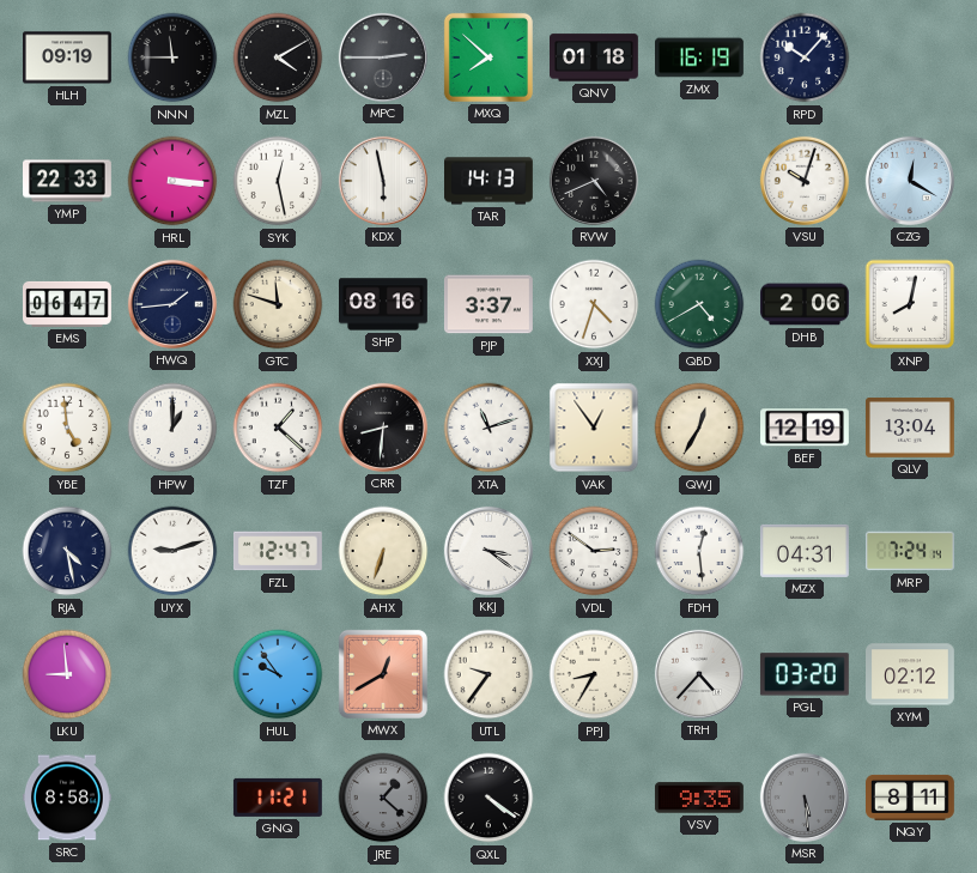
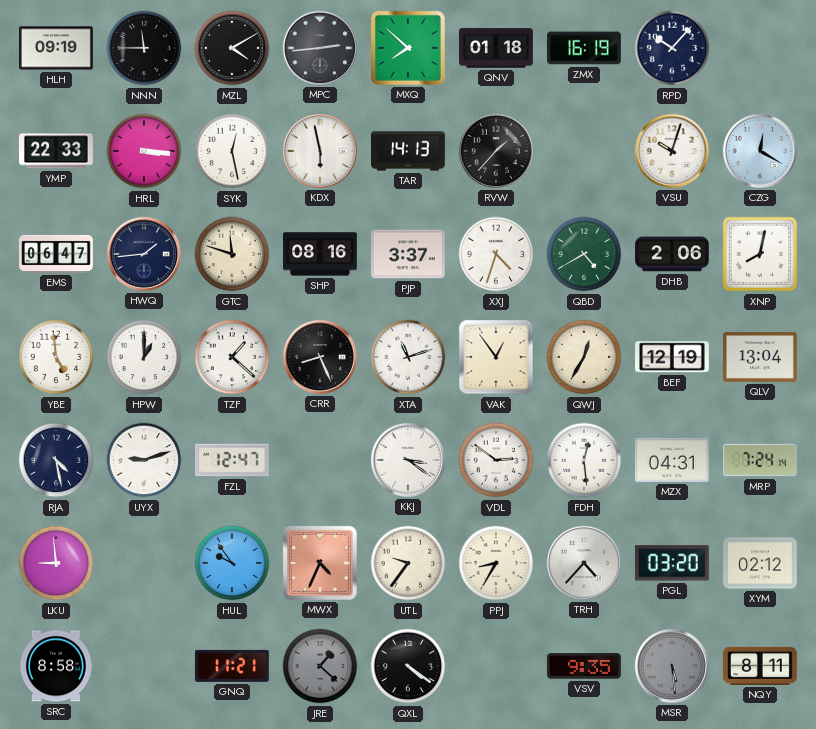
MPC: 2:45 -> 2:44
RVW: 4:41 -> 1:37
CRR: 8:31 -> 8:26
AHX: 6:33 -> none
MWX: 12:40 -> 4:34
